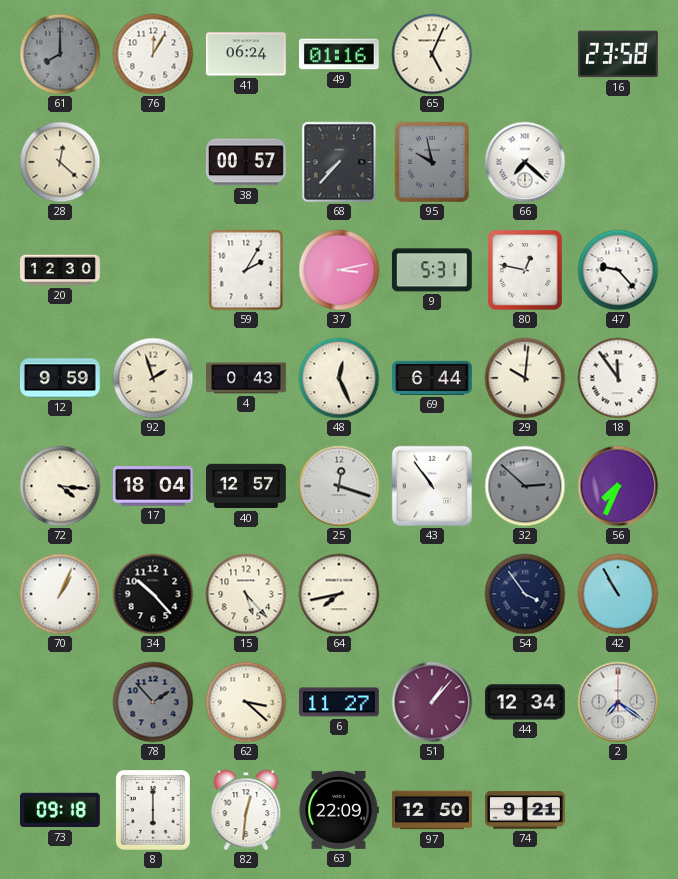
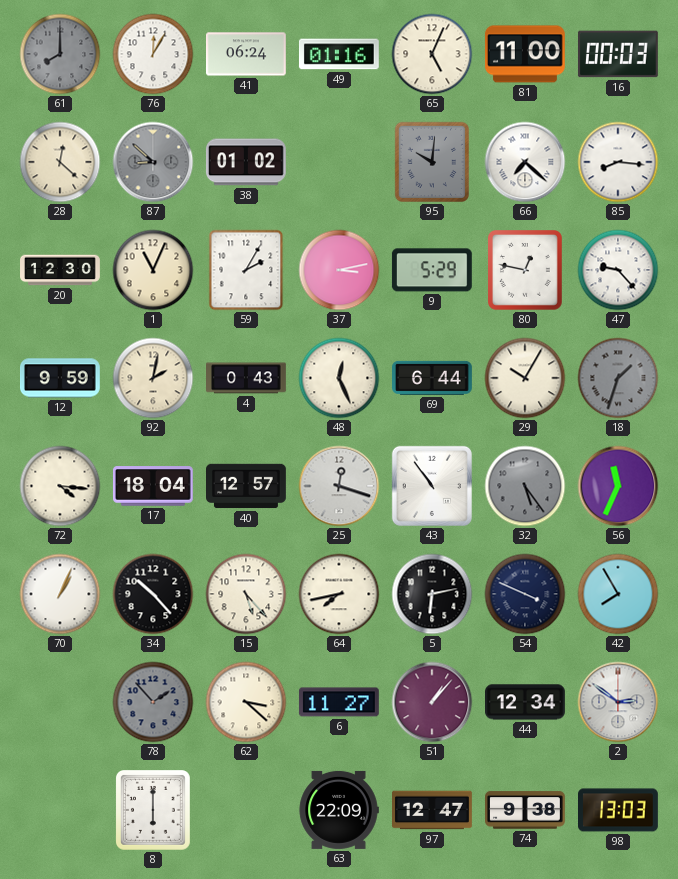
81: none -> 11:00
16: 23:58 -> 00:03
87: none -> 8:52
38: 00:57 -> 01:02
68: 7:37 -> none
95: 9:58 -> 10:01
85: none -> 8:16
1: none -> 11:04
9: 5:31 -> 5:29
92: 1:57 -> 2:02
29: 10:01 -> 10:05
18: 11:54 -> 1:33
18 dial: white -> grey
32: 2:52 -> 5:24
56: 7:34 -> 11:34
5: none -> 6:13
54: 3:54 -> 3:49
42: 10:55 -> 7:55
2: 7:21 -> 2:51
73: 09:18 -> none
82: 12:31 -> none
97: 12:50 -> 12:47
74: 9:21 -> 9:38
98: none -> 13:03
